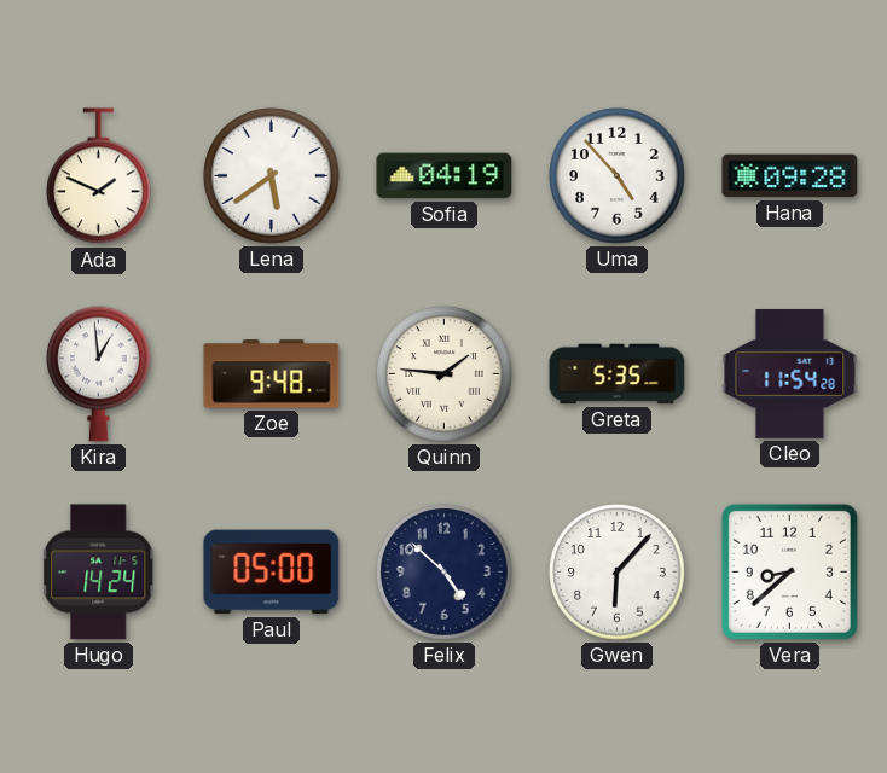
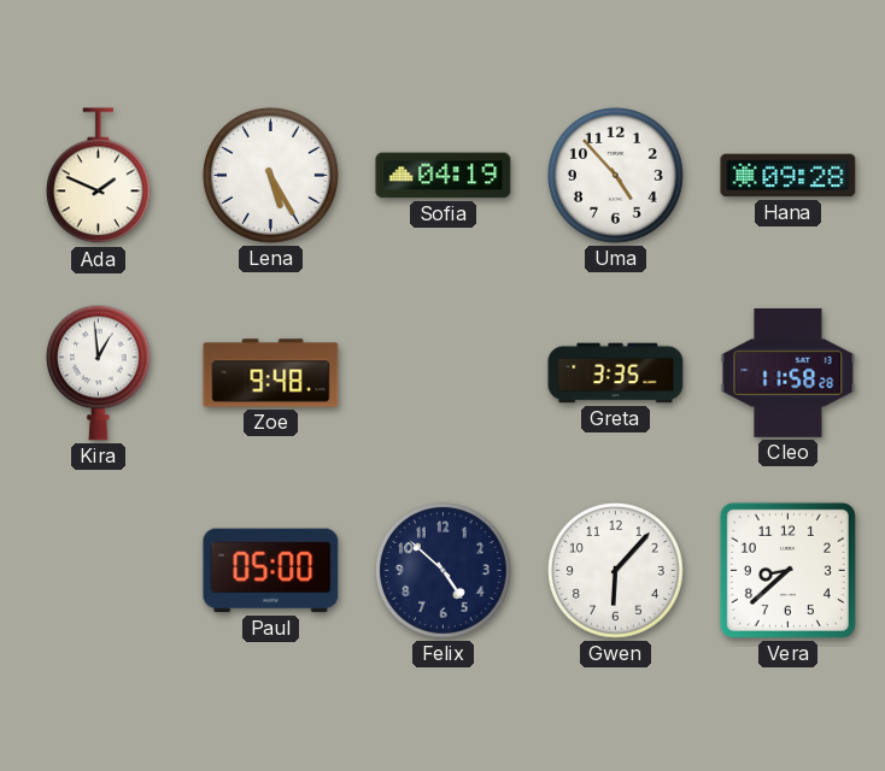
Lena: 5:39 -> 5:25
Quinn: 1:46 -> none
Greta: 5:35 -> 3:35
Cleo: 11:54 -> 11:58
Hugo: 14:24 -> none
